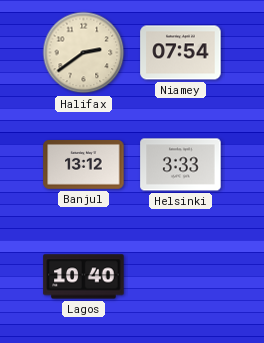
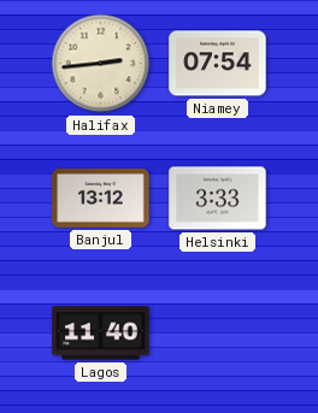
Halifax: 2:39 -> 2:44
Lagos: 10:40 -> 11:40
